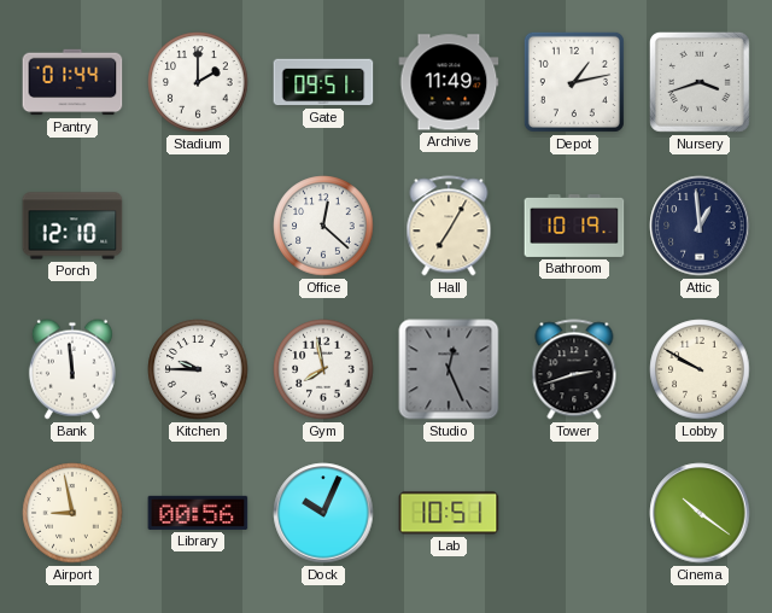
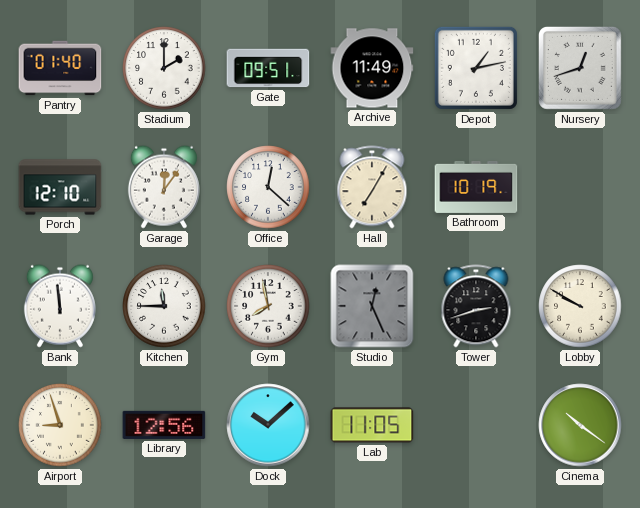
Pantry: 01:44 -> 01:40
Nursery: 3:42 -> 12:42
Garage: none -> 12:06
Attic: 12:59 -> none
Kitchen: 9:45 -> 11:45
Airport: 8:58 -> 8:57
Library: 00:56 -> 12:56
Dock: 10:04 -> 10:08
Lab: 10:51 -> 11:05
